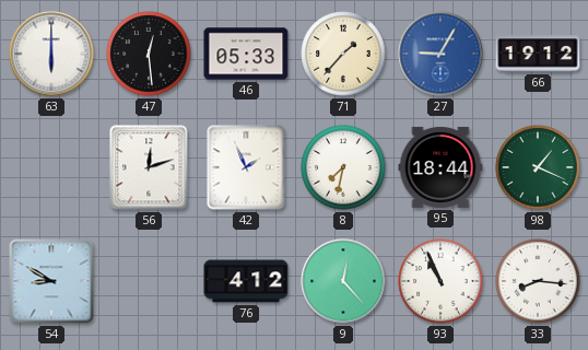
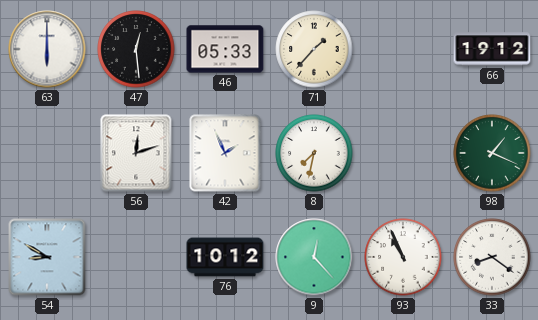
27: 9:05 -> none
95: 18:44 -> none
76: 4:12 -> 10:12
33: 8:16 -> 8:21
